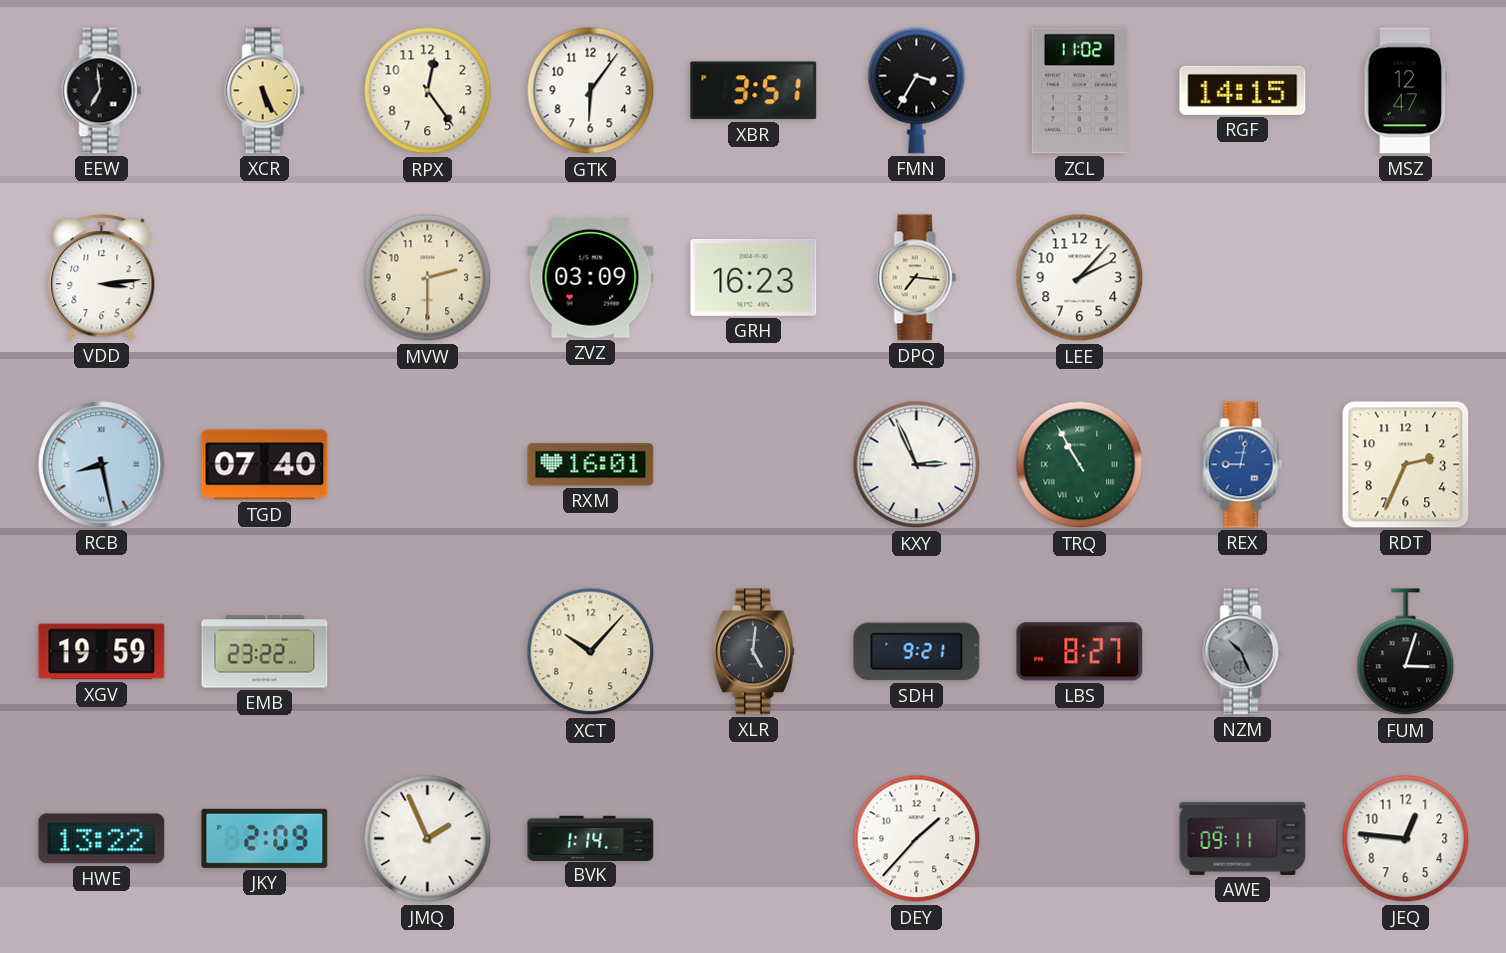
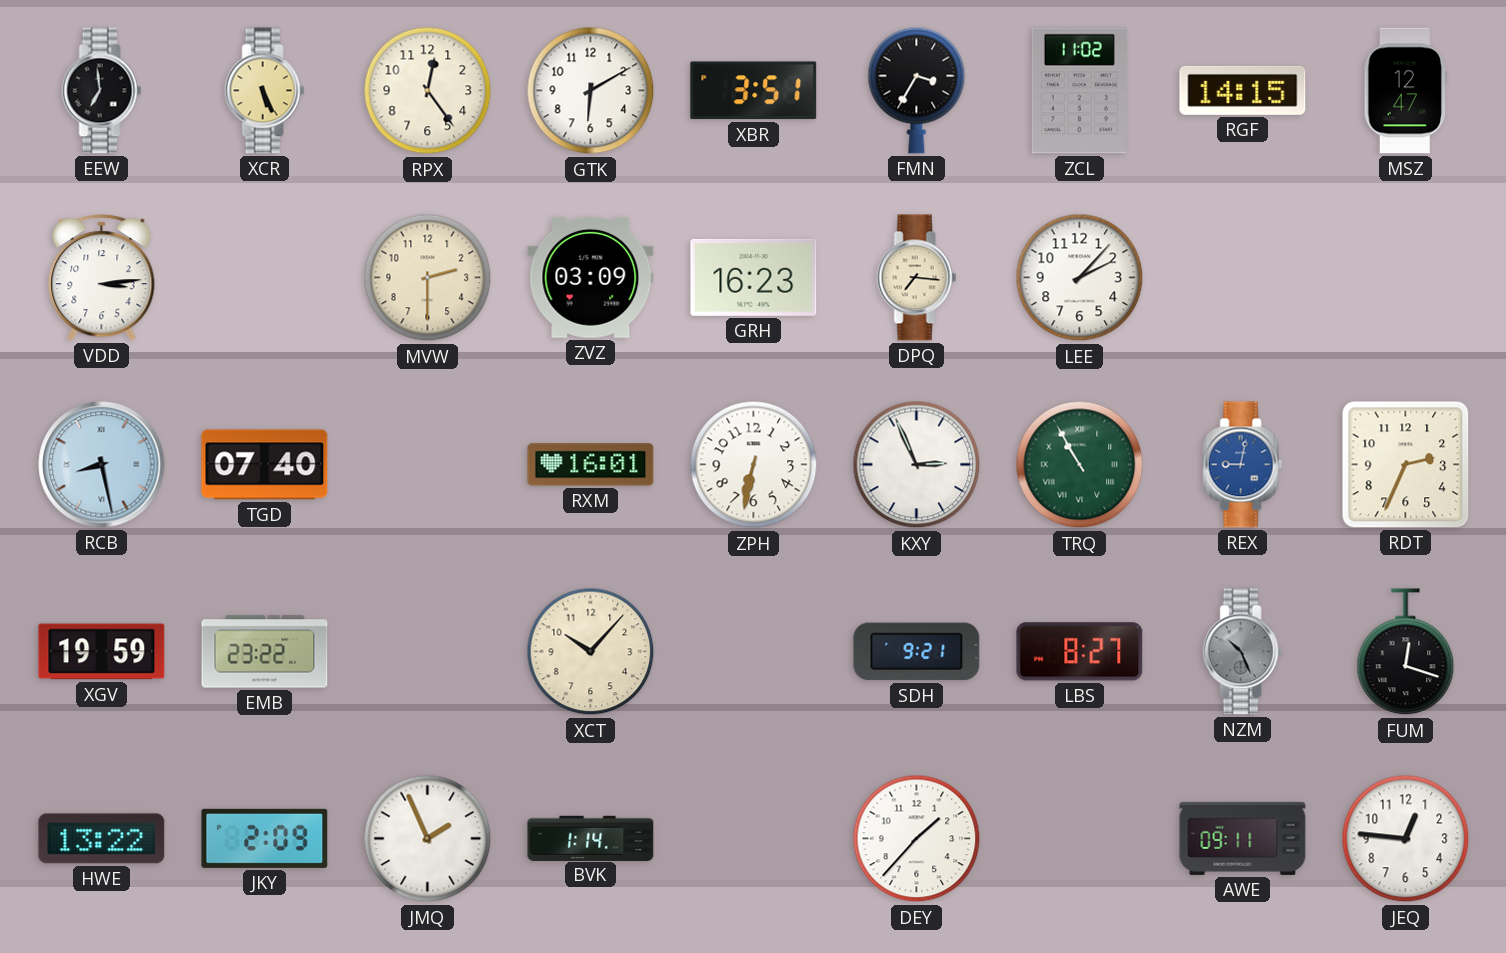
GTK: 6:06 -> 6:10
ZPH: none -> 6:32
XLR: 5:01 -> none
FUM: 3:03 -> 12:18
